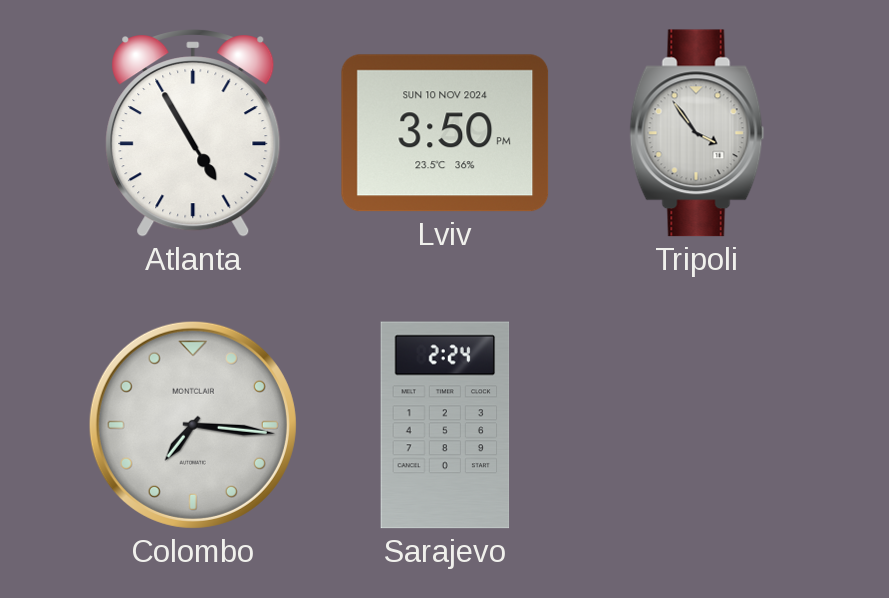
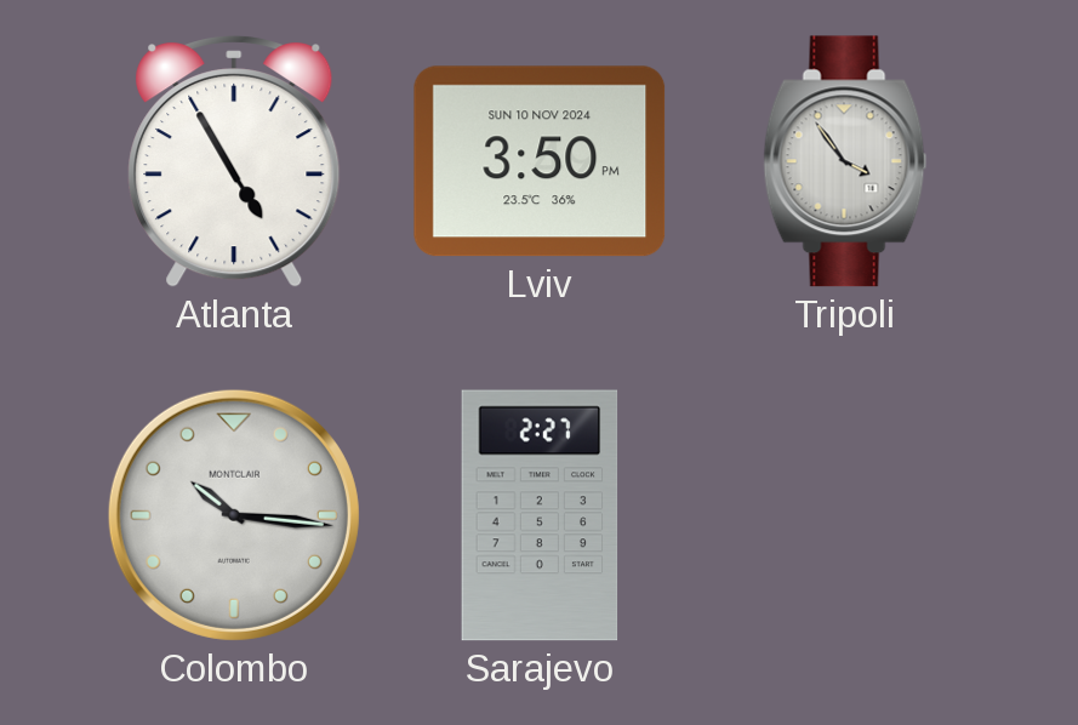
Colombo: 7:16 -> 10:16
Sarajevo: 2:24 -> 2:27
